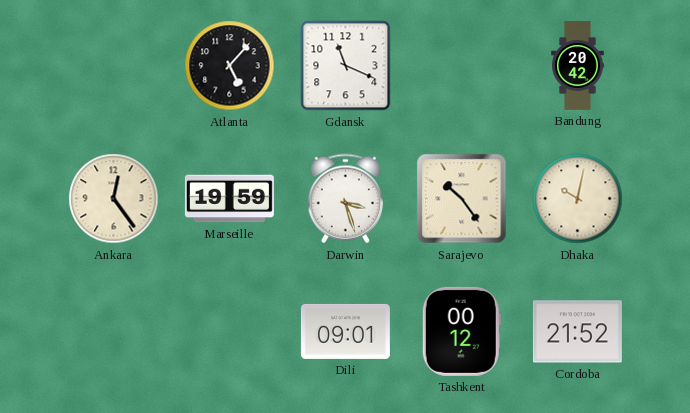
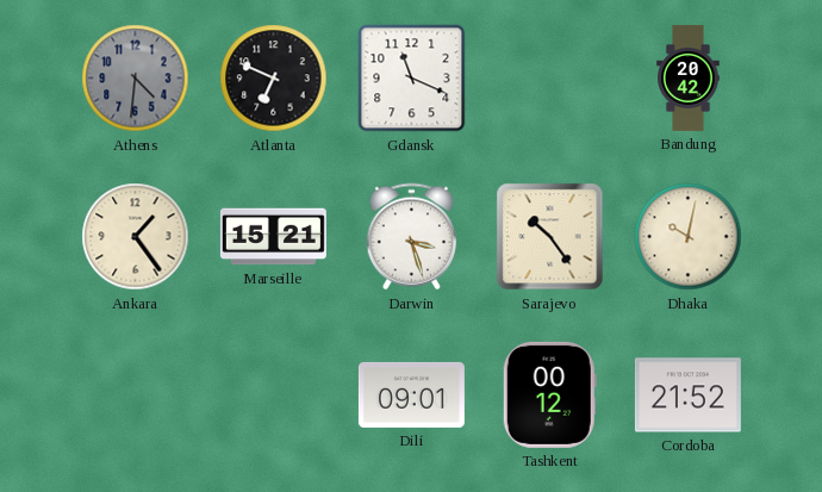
Athens: none -> 4:31
Atlanta: 5:07 -> 6:49
Ankara: 12:24 -> 1:24
Marseille: 19:59 -> 15:21
